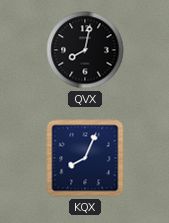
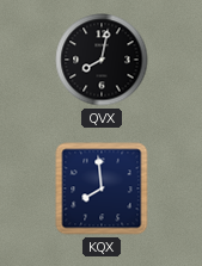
KQX: 8:04 -> 7:59
